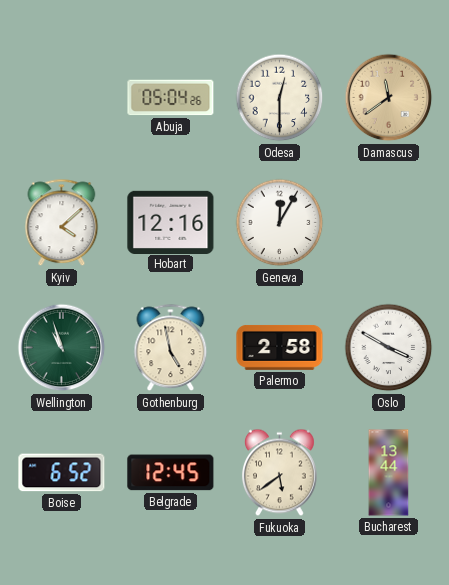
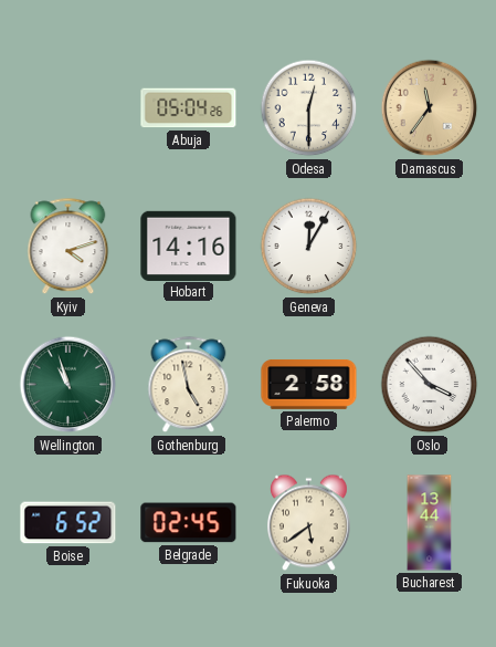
Damascus: 11:39 -> 11:36
Kyiv: 4:08 -> 4:12
Hobart: 12:16 -> 14:16
Oslo: 3:50 -> 3:53
Belgrade: 12:45 -> 02:45
